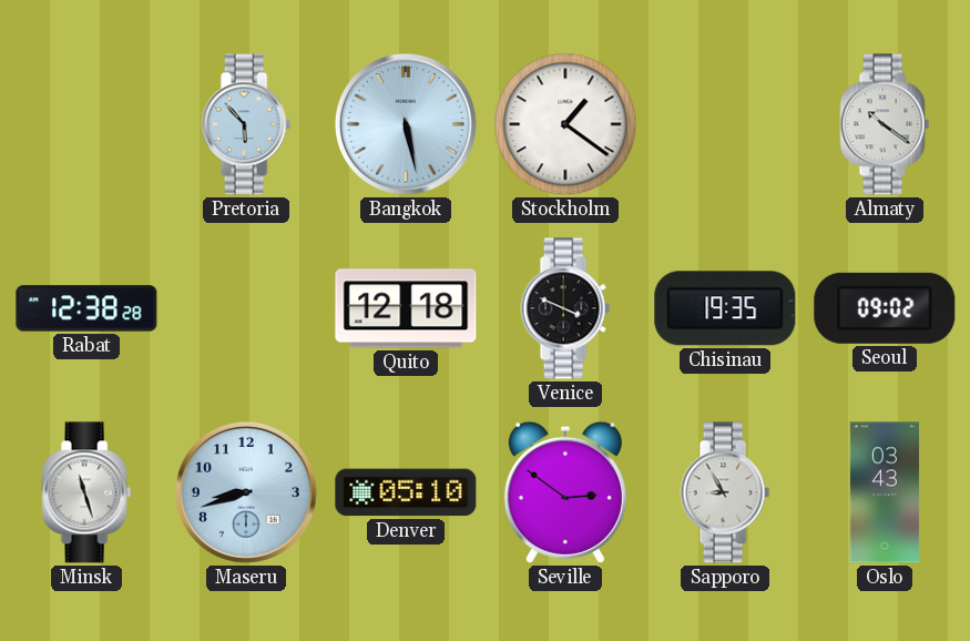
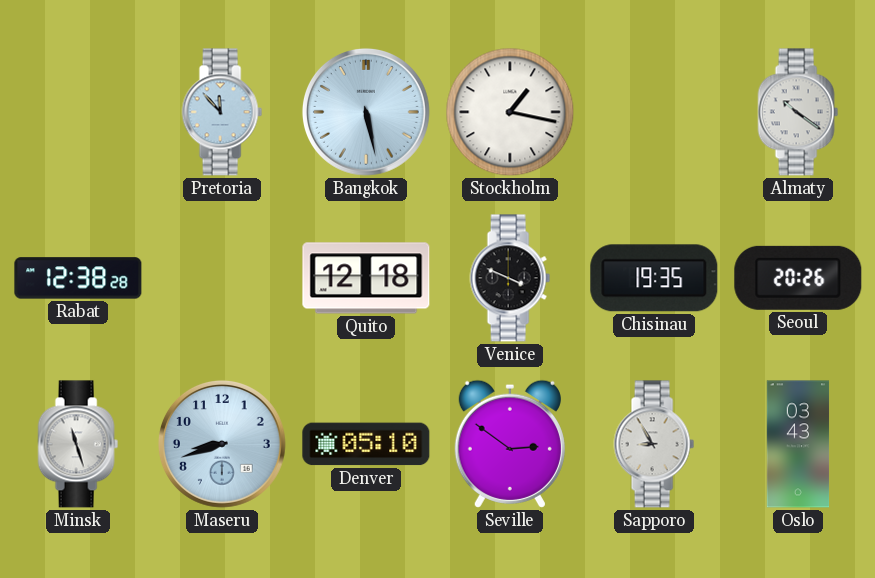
Pretoria: 5:53 -> 11:53
Stockholm: 1:21 -> 1:17
Seoul: 09:02 -> 20:26
